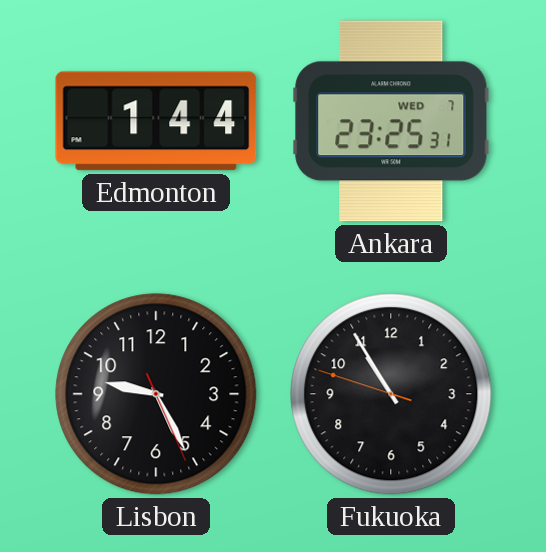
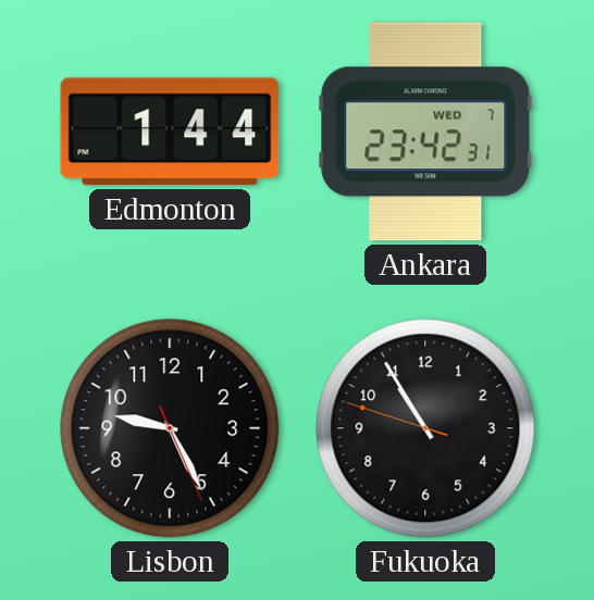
Ankara: 23:25 -> 23:42
